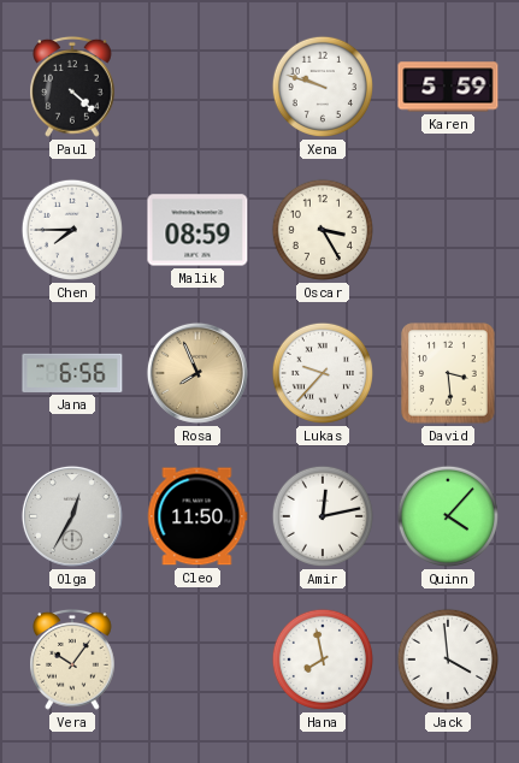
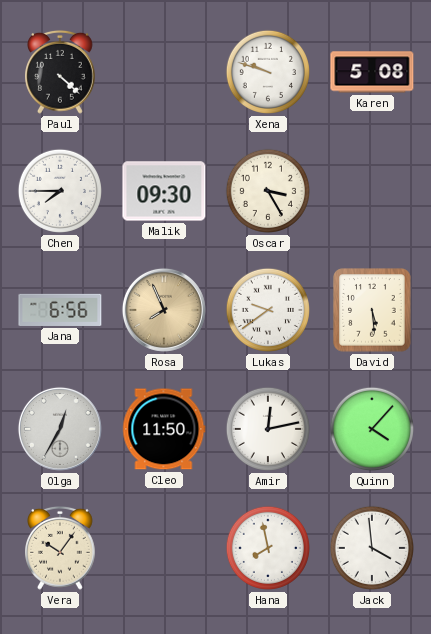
Karen: 5:59 -> 5:08
Malik: 08:59 -> 09:30
Lukas: 9:37 -> 9:39
David: 3:29 -> 5:29
